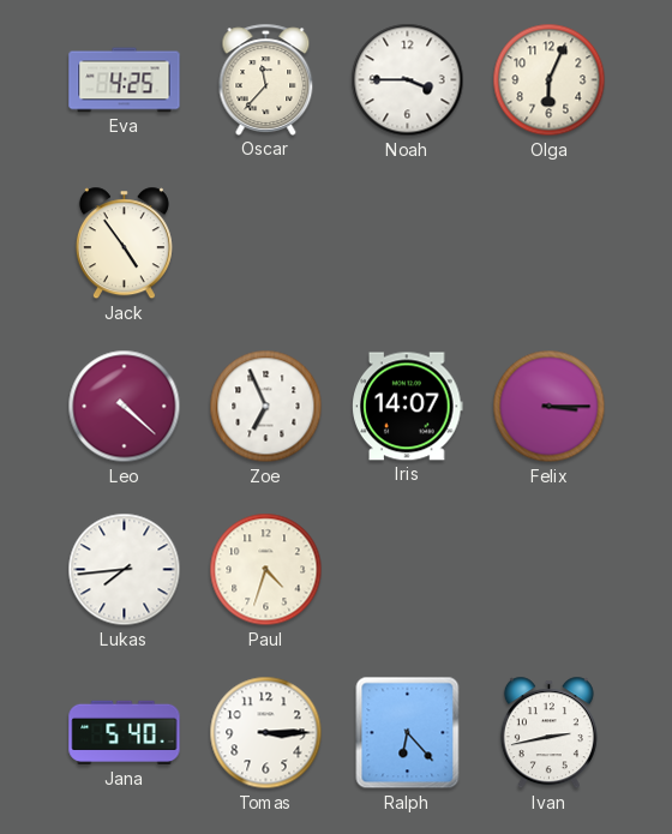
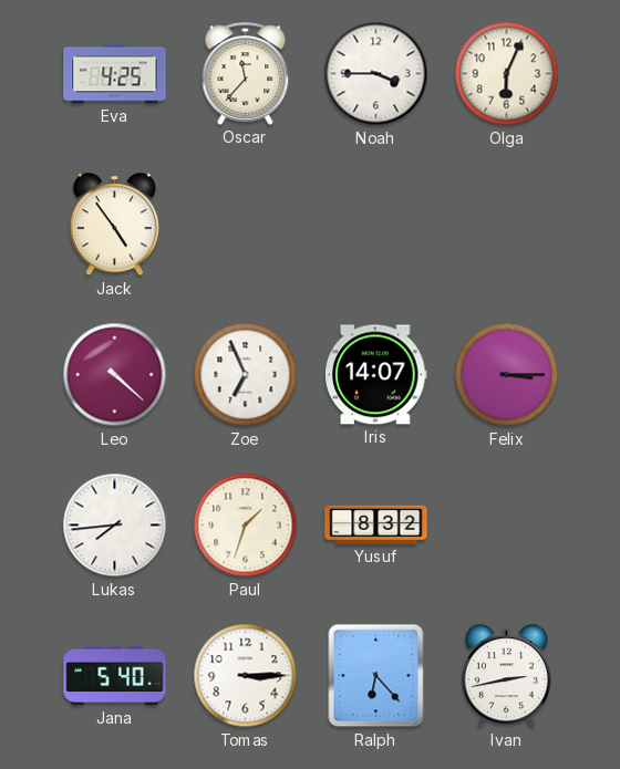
Paul: 4:33 -> 1:33
Yusuf: none -> 8:32
